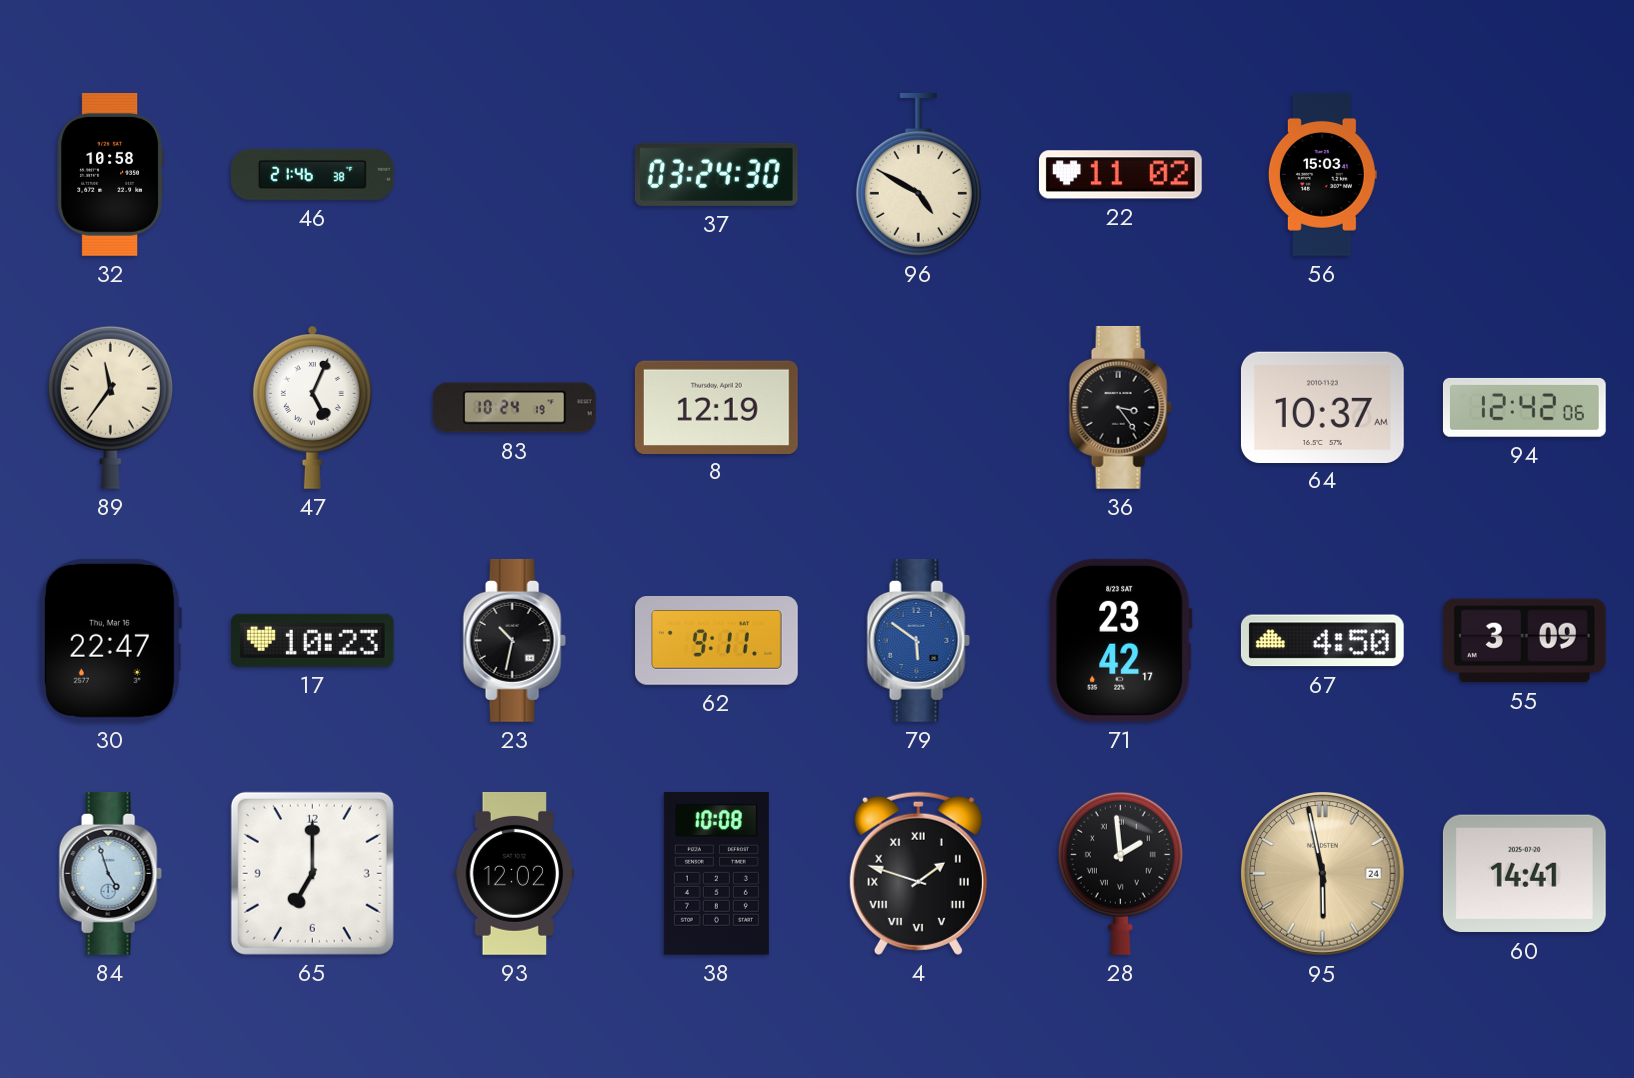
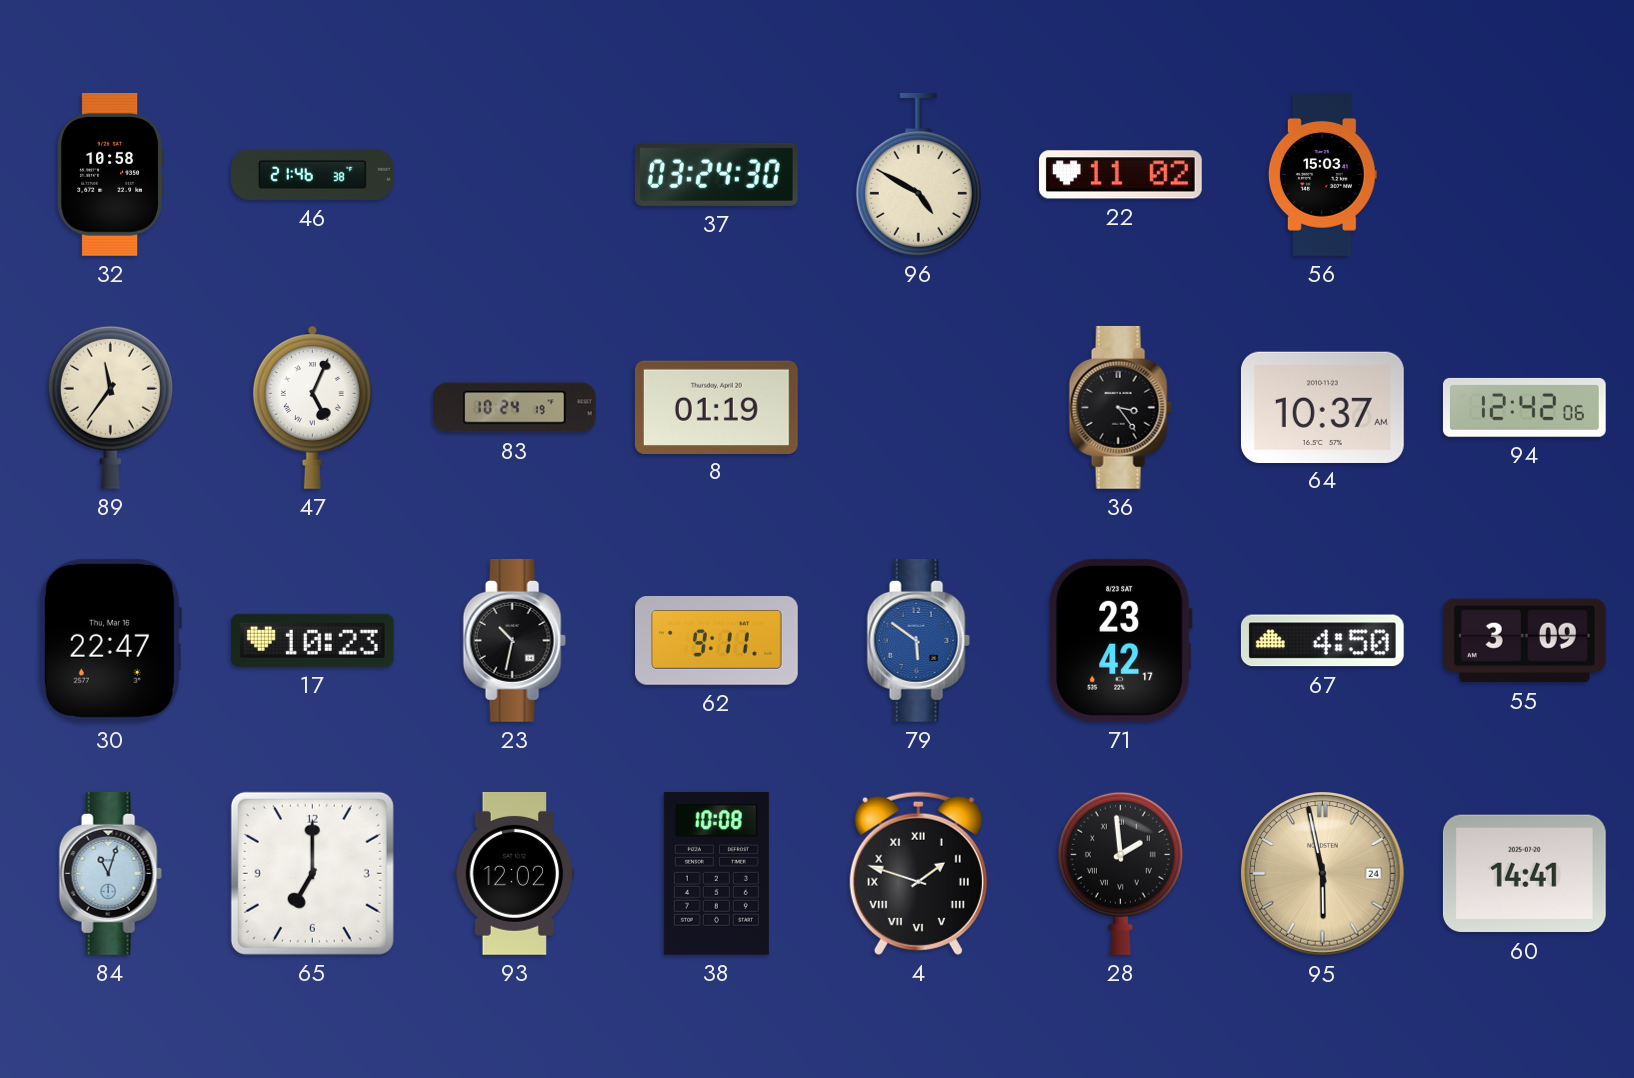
8: 12:19 -> 01:19
84: 4:57 -> 11:03
